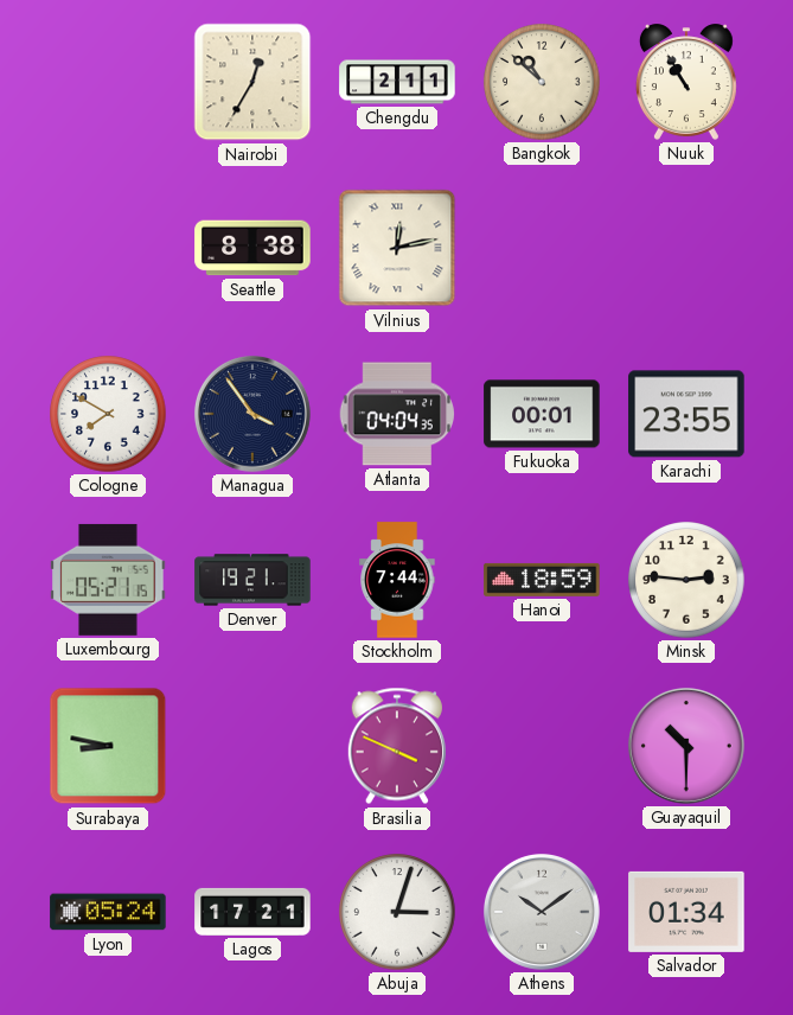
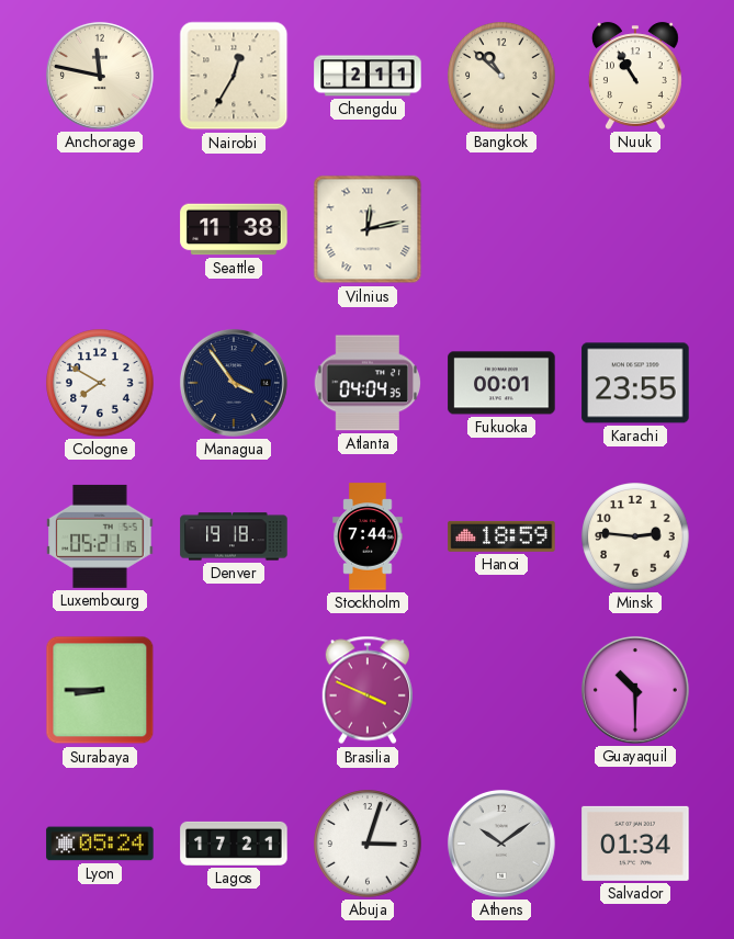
Anchorage: none -> 11:47
Seattle: 8:38 -> 11:38
Denver: 19:21 -> 19:18
Surabaya: 8:47 -> 8:45
